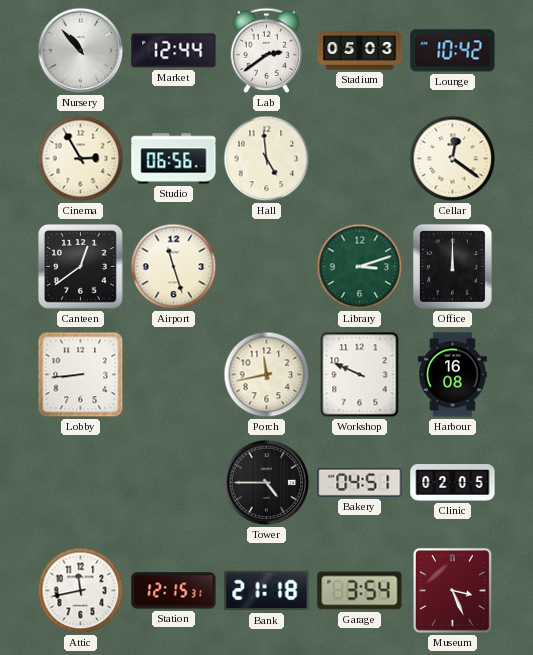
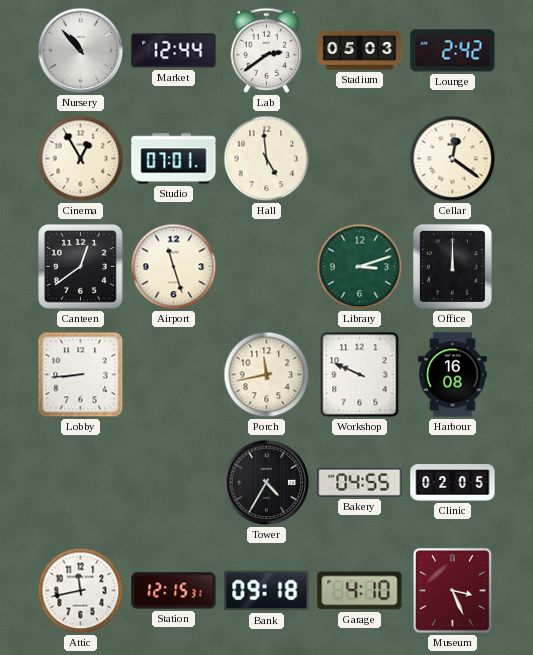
Lounge: 10:42 -> 2:42
Cinema: 2:55 -> 12:55
Studio: 06:56 -> 07:01
Tower: 4:45 -> 4:35
Bakery: 04:51 -> 04:55
Bank: 21:18 -> 09:18
Garage: 3:54 -> 4:10
